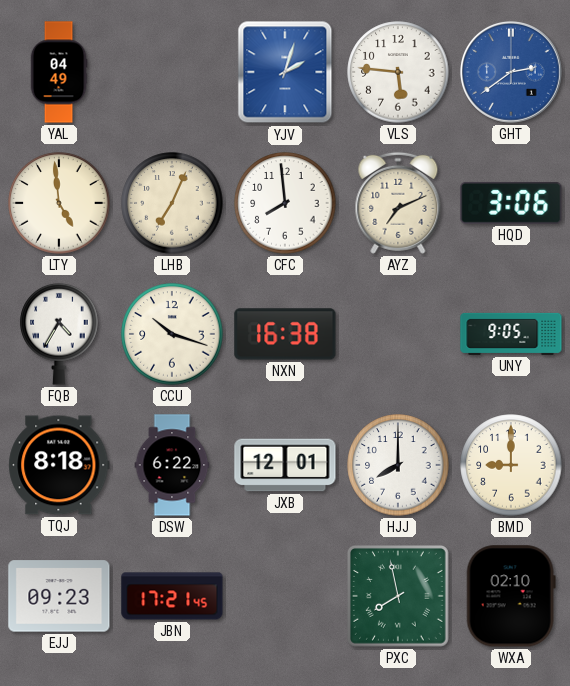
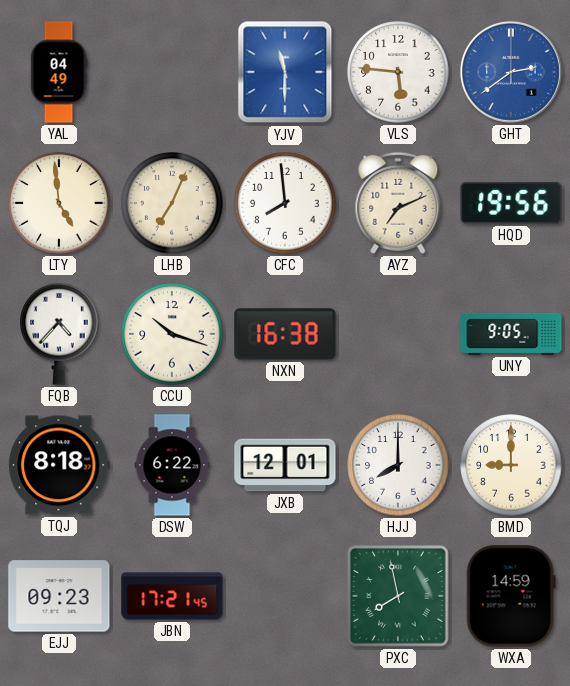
YJV: 2:03 -> 11:30
HQD: 3:06 -> 19:56
FQB: 4:35 -> 4:37
WXA: 02:10 -> 14:59
